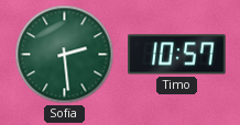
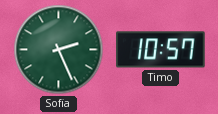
Sofia: 2:29 -> 2:26
